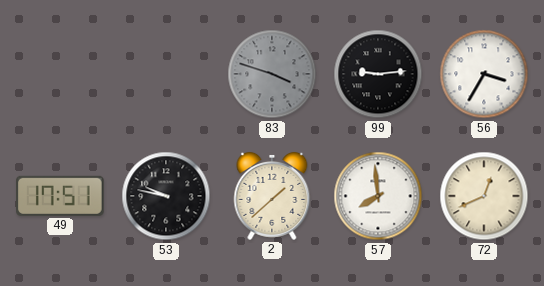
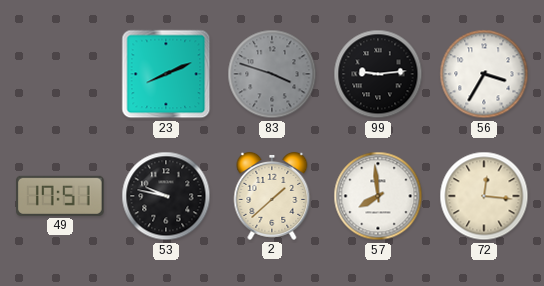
23: none -> 8:11
72: 12:41 -> 12:16
